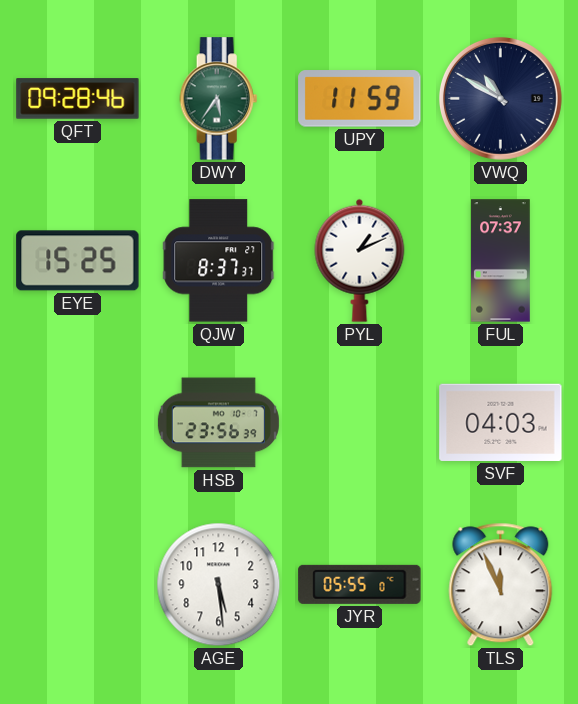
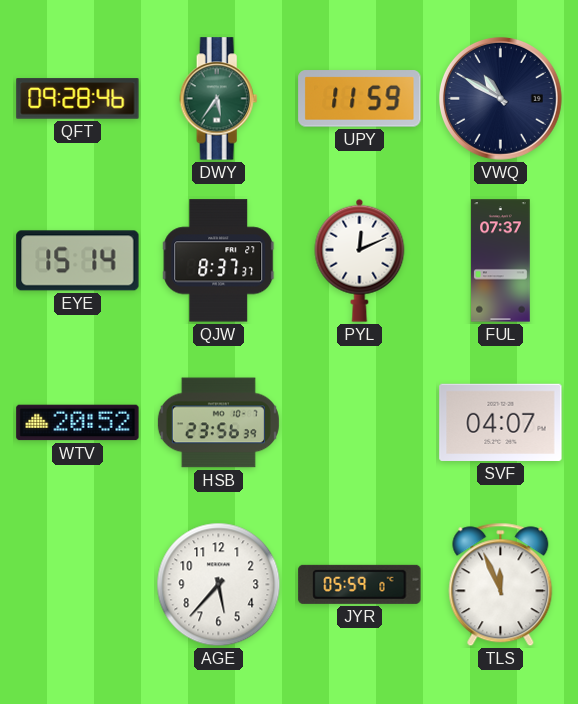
EYE: 15:25 -> 15:14
PYL: 1:11 -> 12:11
WTV: none -> 20:52
SVF: 04:03 -> 04:07
AGE: 5:29 -> 5:37
JYR: 05:55 -> 05:59
